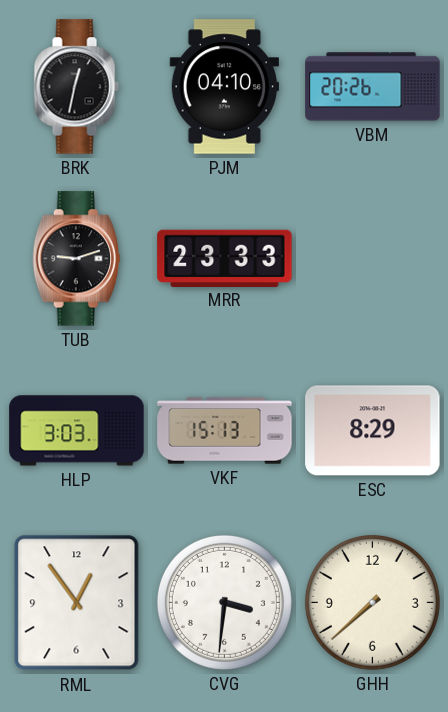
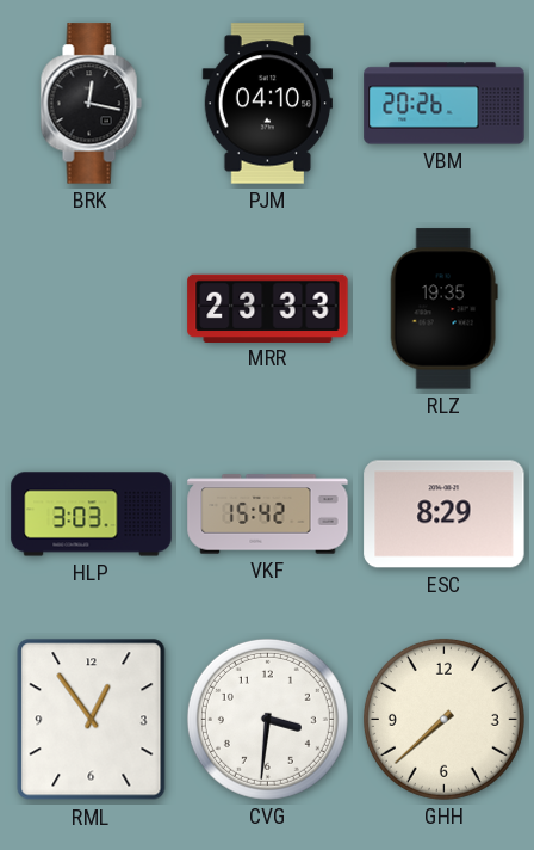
BRK: 12:32 -> 12:17
TUB: 9:12 -> none
RLZ: none -> 19:35
VKF: 15:13 -> 15:42
